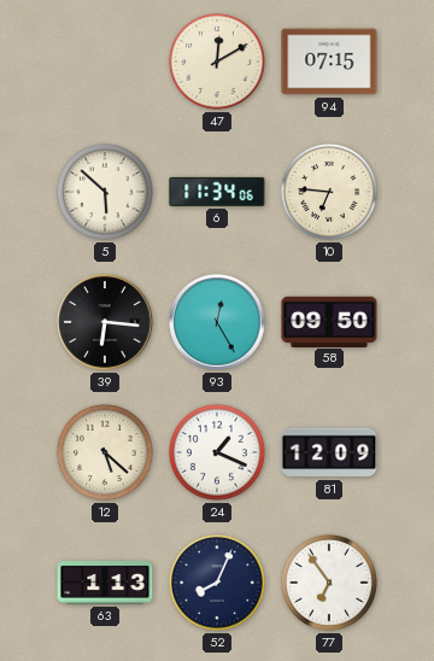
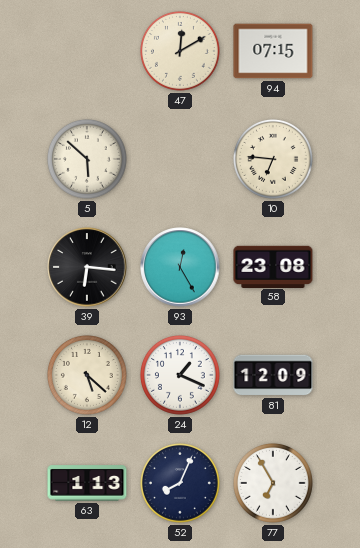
6: 11:34 -> none
58: 09:50 -> 23:08
77: 6:54 -> 6:55
